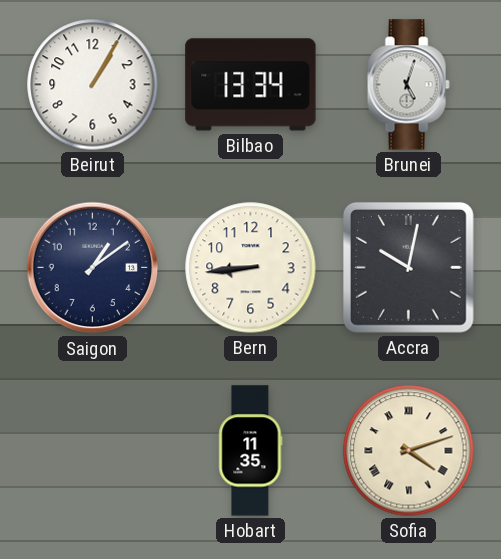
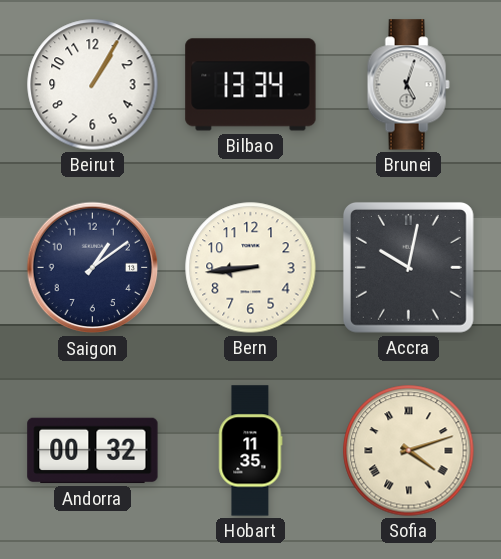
Andorra: none -> 00:32
